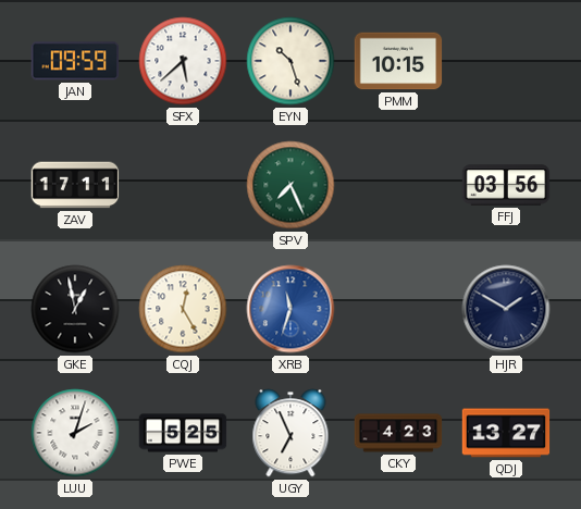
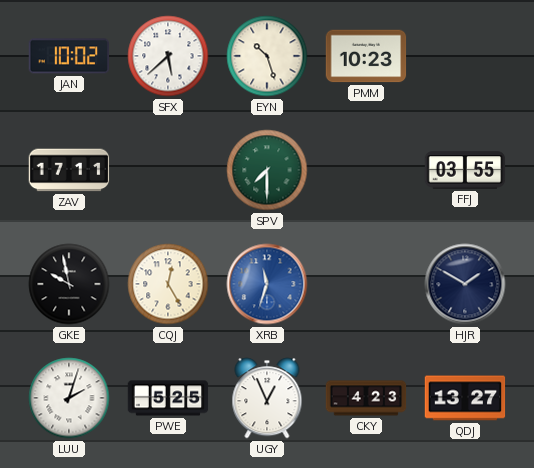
JAN: 09:59 -> 10:02
PMM: 10:15 -> 10:23
SPV: 7:26 -> 7:30
FFJ: 03:56 -> 03:55
GKE: 12:58 -> 9:58
UGY: 6:56 -> 12:56
